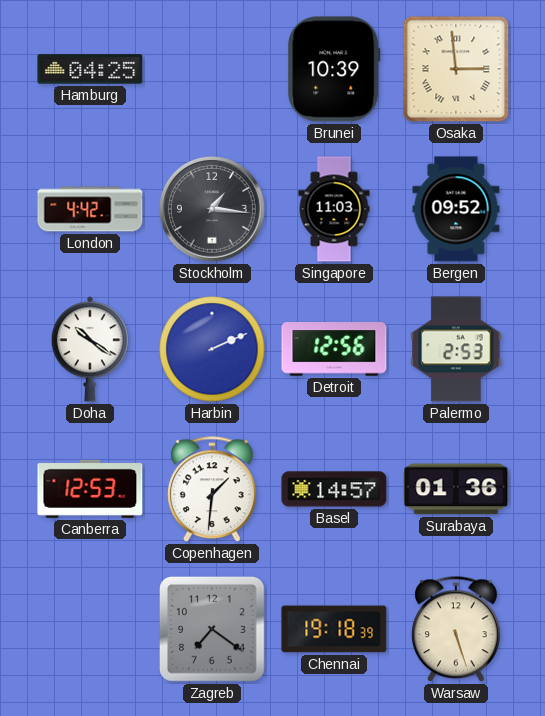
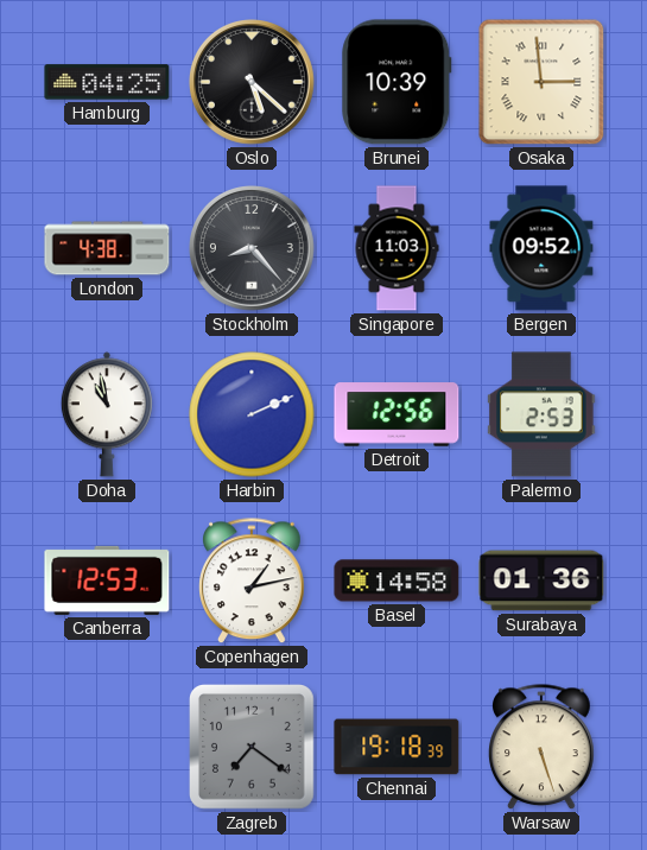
Oslo: none -> 5:22
London: 4:42 -> 4:38
Stockholm: 1:16 -> 8:23
Doha: 10:21 -> 10:58
Copenhagen: 1:31 -> 1:13
Basel: 14:57 -> 14:58
